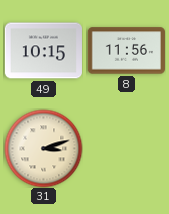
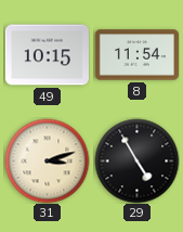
8: 11:56 -> 11:54
29: none -> 4:55
